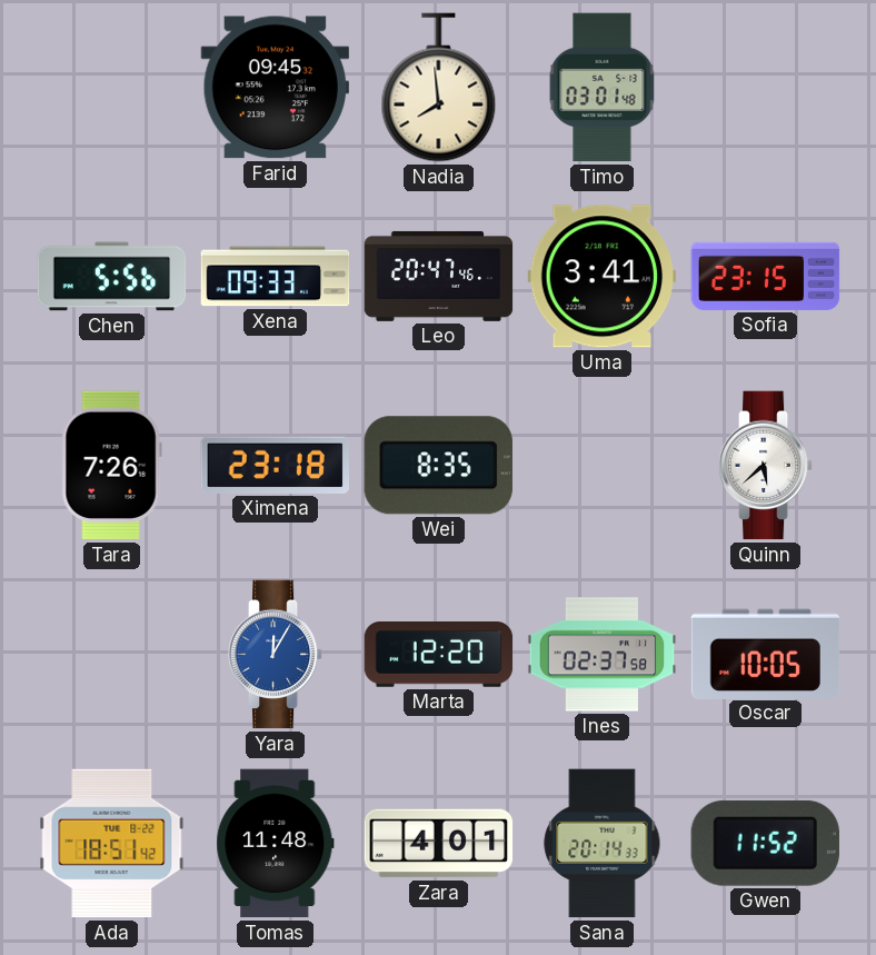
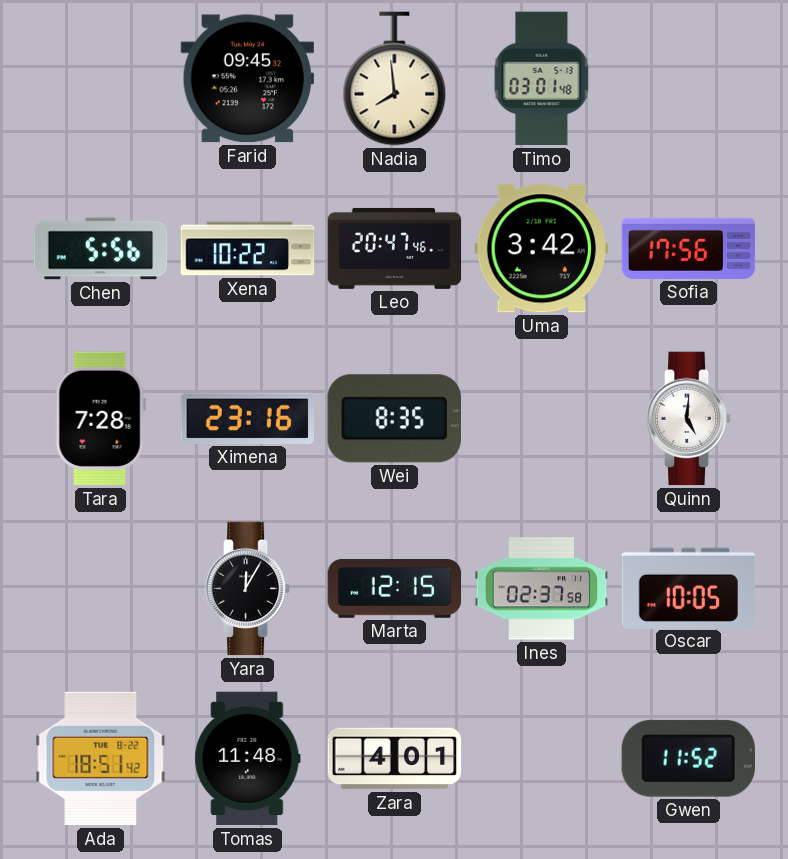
Xena: 09:33 -> 10:22
Uma: 3:41 -> 3:42
Sofia: 23:15 -> 17:56
Tara: 7:26 -> 7:28
Ximena: 23:18 -> 23:16
Quinn: 5:38 -> 5:01
Yara dial: blue -> black
Marta: 12:20 -> 12:15
Sana: 20:14 -> none
